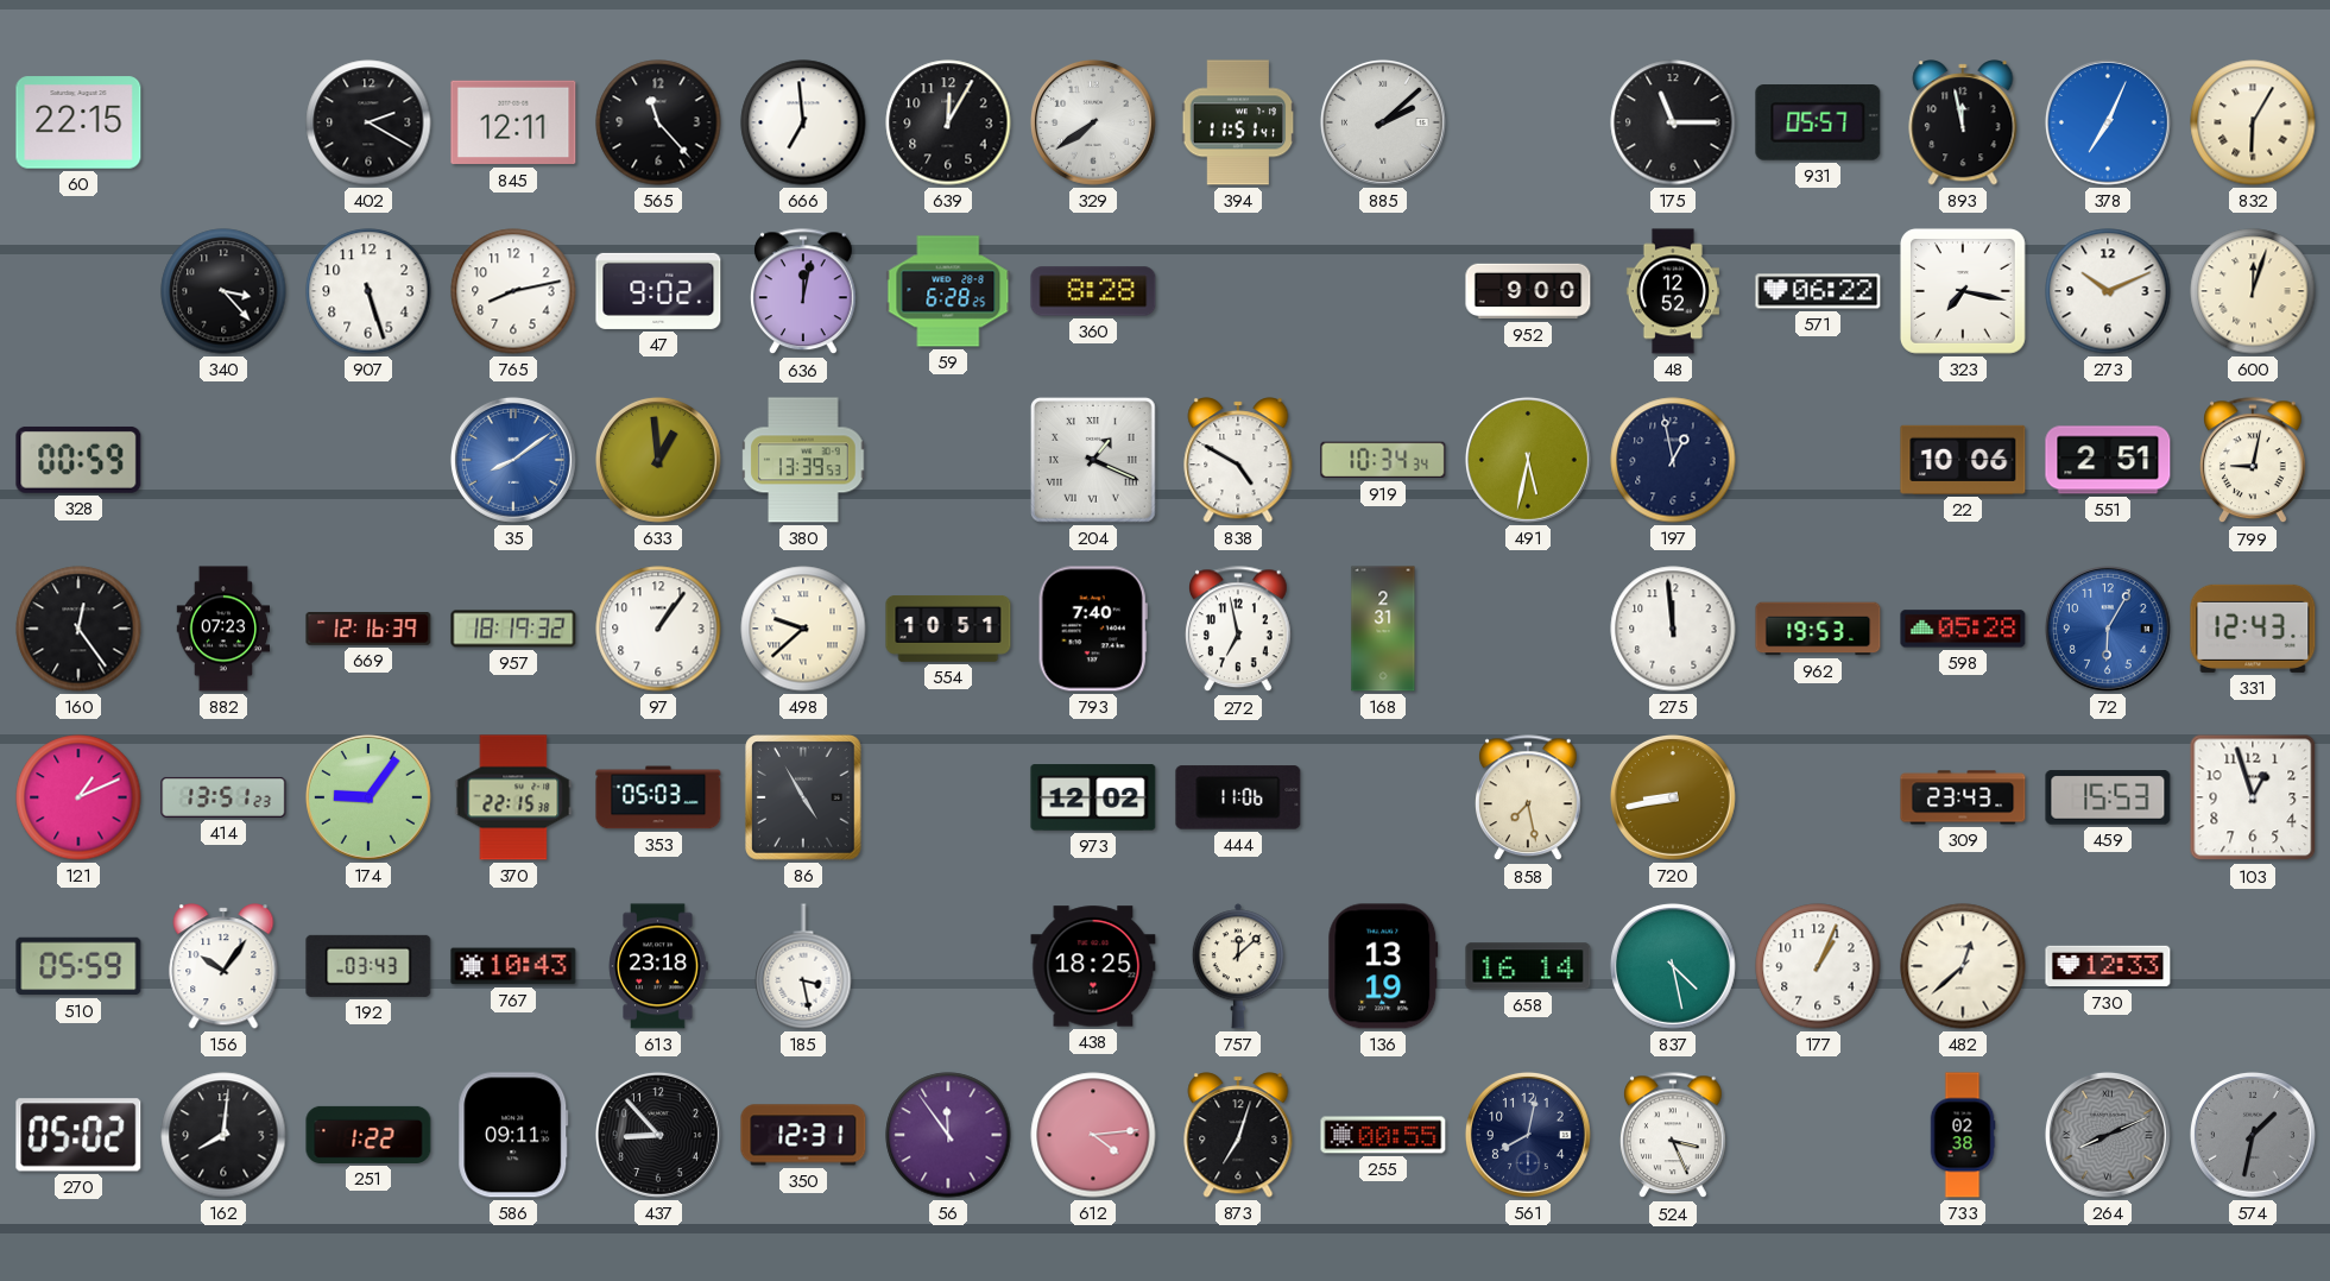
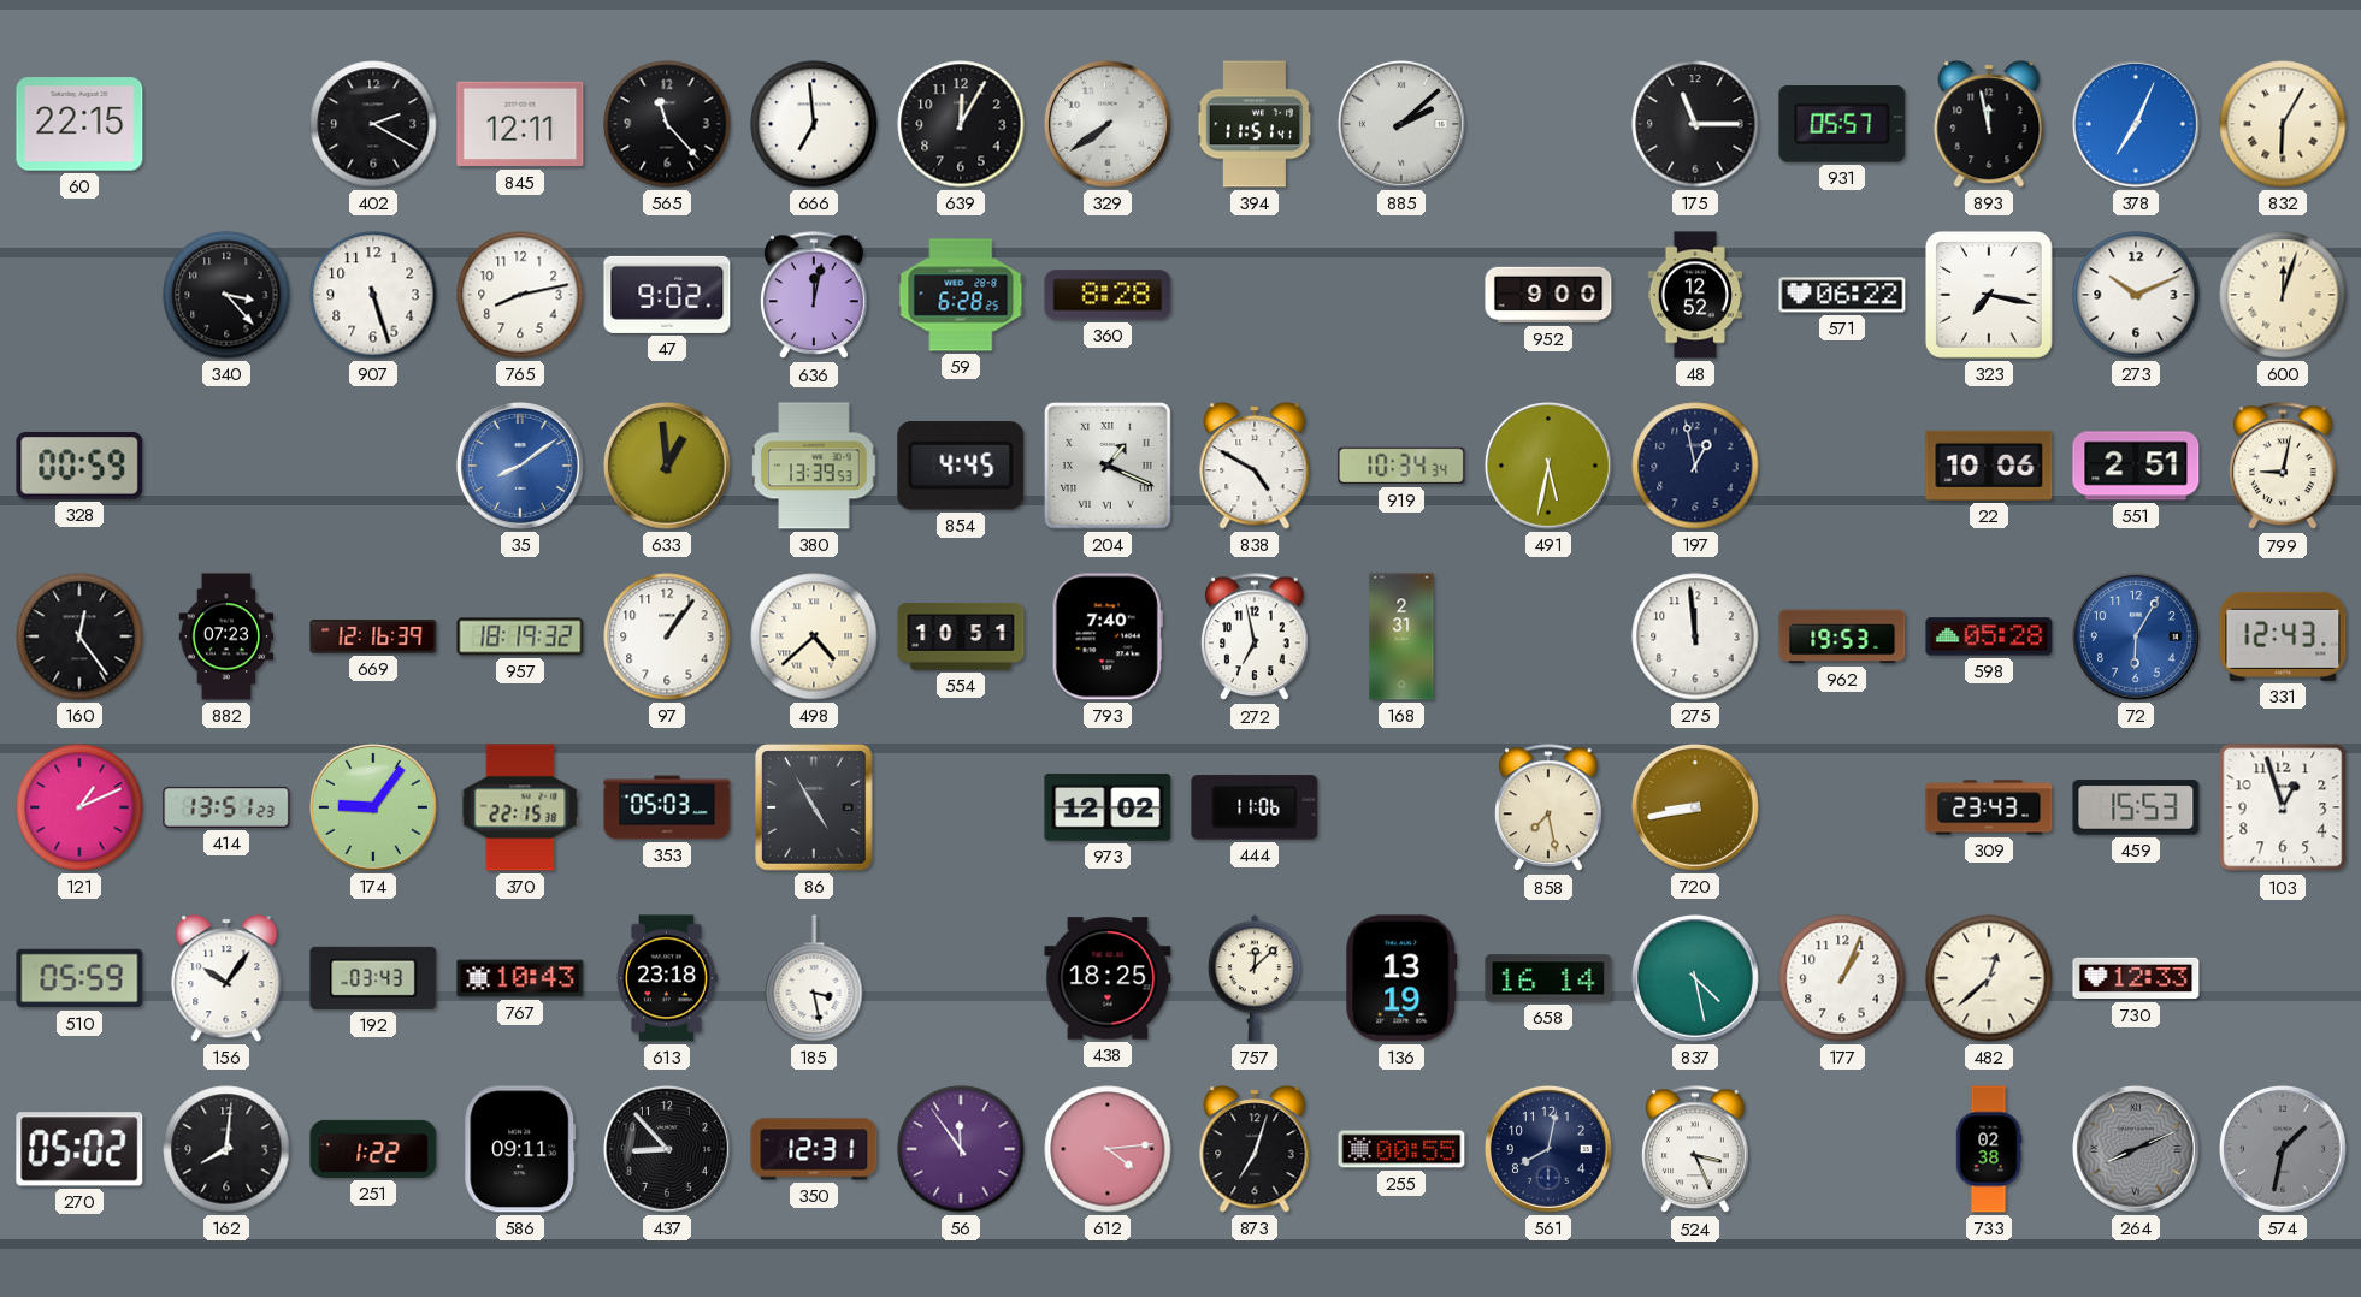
854: none -> 4:45
498: 9:38 -> 4:38
